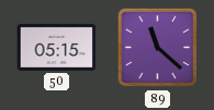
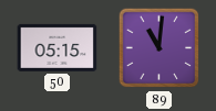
89: 11:22 -> 11:01
